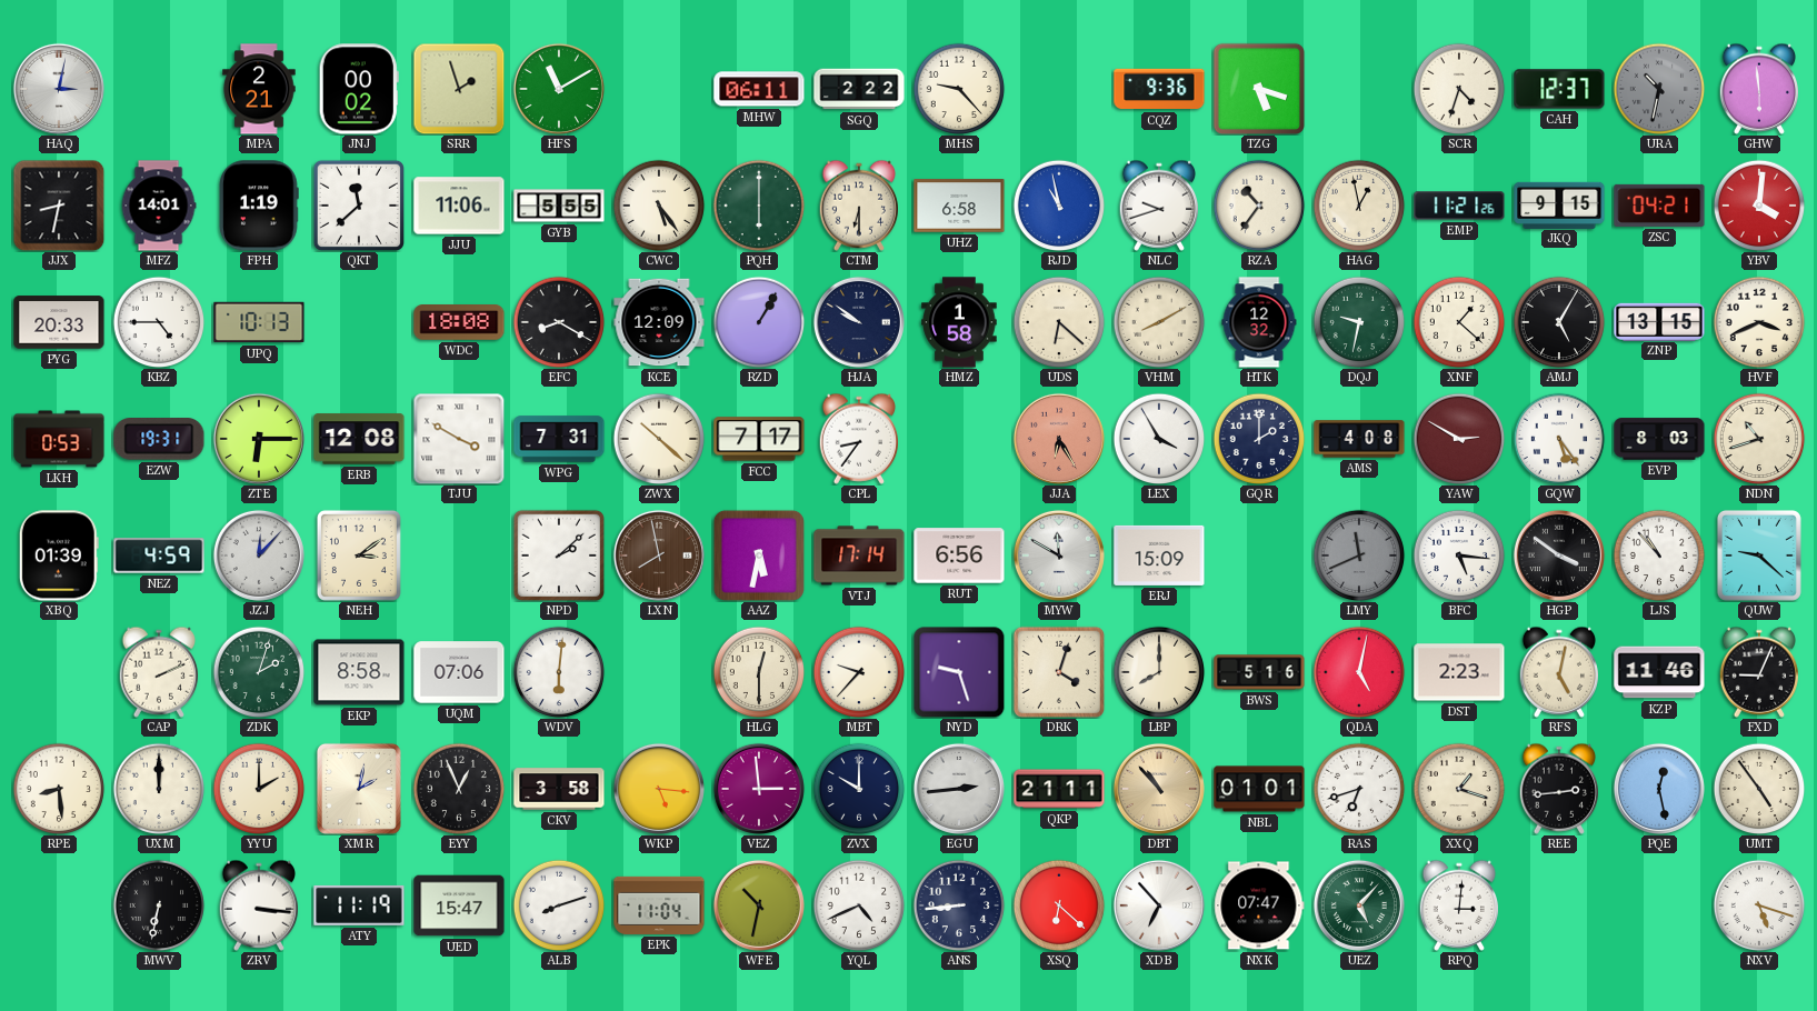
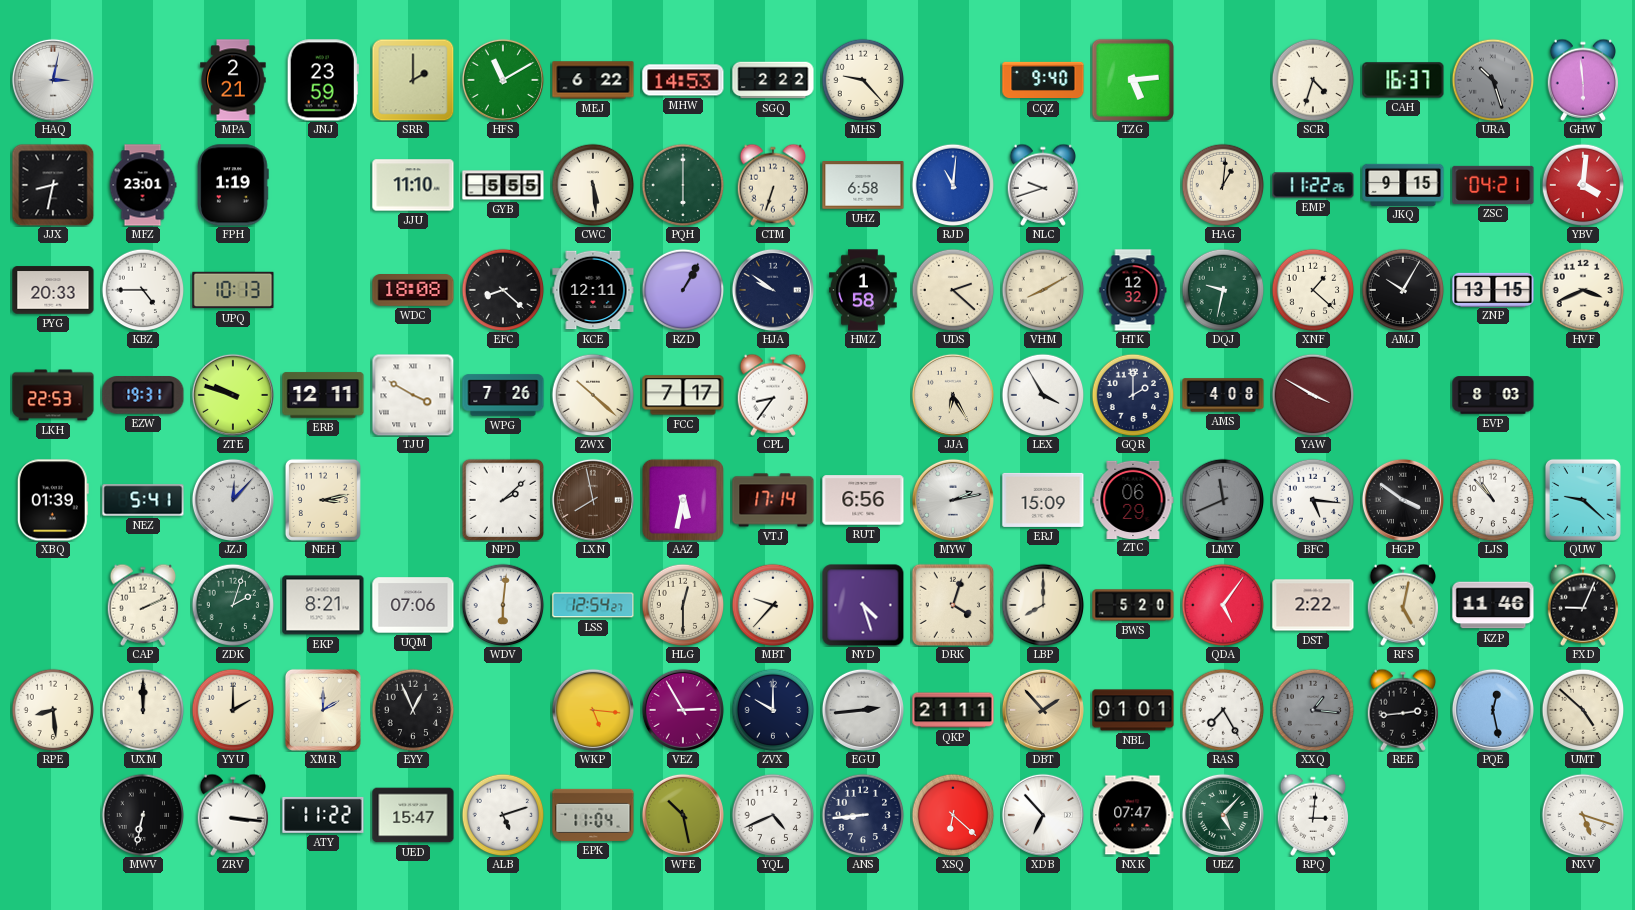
JNJ: 00:02 -> 23:59
SRR: 1:57 -> 2:00
MEJ: none -> 6:22
MHW: 06:11 -> 14:53
CQZ: 9:36 -> 9:40
TZG: 5:18 -> 5:14
CAH: 12:37 -> 16:37
URA: 10:32 -> 10:27
MFZ: 14:01 -> 23:01
QKT: 11:38 -> none
JJU: 11:06 -> 11:10
CWC: 5:24 -> 5:29
CTM: 6:30 -> 6:33
RJD: 10:58 -> 11:01
RZA: 10:36 -> none
HAG: 12:58 -> 1:01
EMP: 11:21 -> 11:22
EFC: 8:20 -> 8:22
KCE: 12:09 -> 12:11
UDS: 6:22 -> 2:22
AMJ: 5:05 -> 10:05
LKH: 0:53 -> 22:53
ZTE: 6:15 -> 9:48
ERB: 12:08 -> 12:11
WPG: 7:31 -> 7:26
JJA dial: salmon -> cream
YAW: 2:50 -> 3:50
GQW: 5:24 -> none
NDN: 10:42 -> none
NEZ: 4:59 -> 5:41
NEH: 3:09 -> 3:13
MYW: 11:50 -> 2:13
ZTC: none -> 06:29
EKP: 8:58 -> 8:21
LSS: none -> 12:54
NYD: 9:27 -> 4:27
BWS: 5:16 -> 5:20
QDA: 5:02 -> 5:06
DST: 2:23 -> 2:22
XMR: 2:02 -> 2:00
CKV: 3:58 -> none
VEZ: 2:59 -> 2:55
DBT: 10:53 -> 1:53
RAS: 6:42 -> 7:25
XXQ: 1:18 -> 1:16
XXQ dial: cream -> grey
UMT: 4:54 -> 4:52
ATY: 11:19 -> 11:22
ALB: 8:12 -> 5:12
WFE: 10:32 -> 10:28
